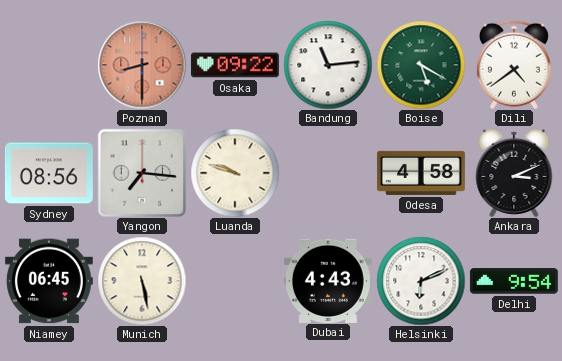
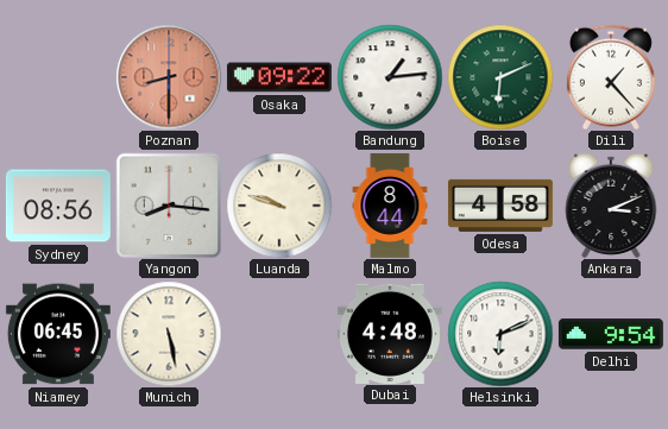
Bandung: 11:14 -> 1:14
Boise: 5:20 -> 6:11
Dili: 4:39 -> 1:23
Yangon: 7:16 -> 8:16
Malmo: none -> 8:44
Dubai: 4:43 -> 4:48
